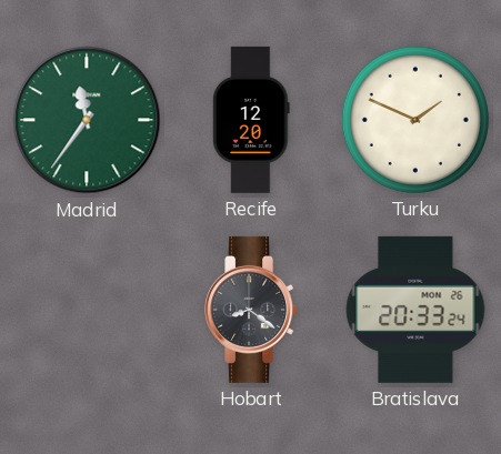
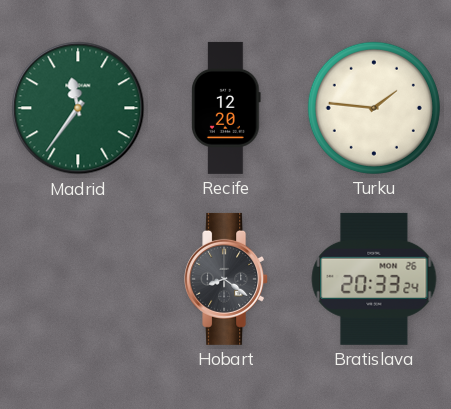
Turku: 1:49 -> 1:46
